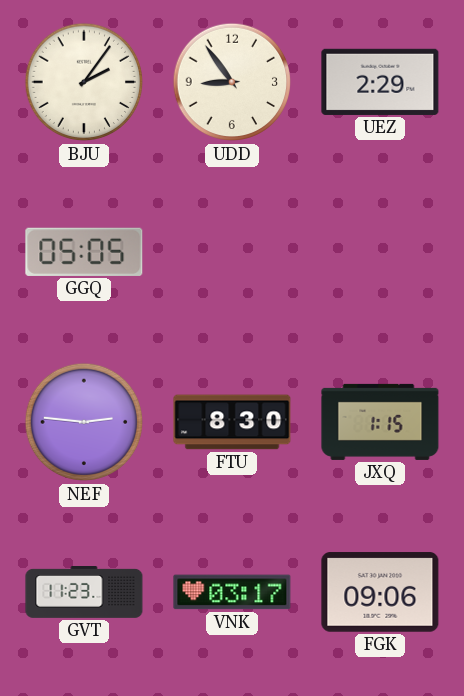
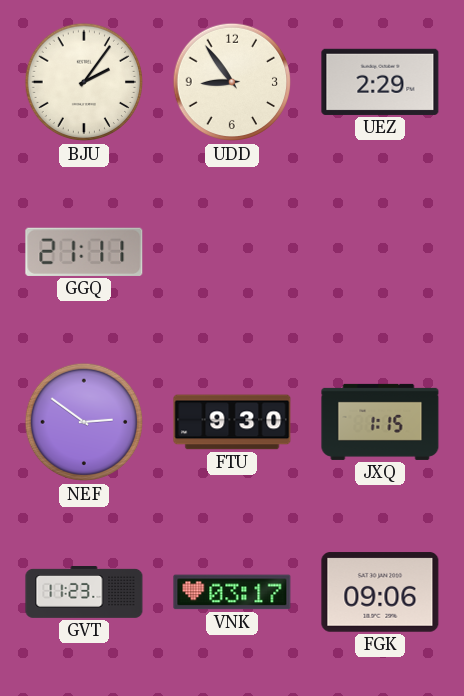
GGQ: 05:05 -> 21:11
NEF: 2:46 -> 2:51
FTU: 8:30 -> 9:30
